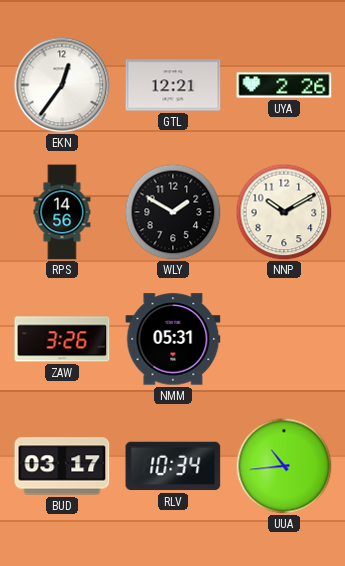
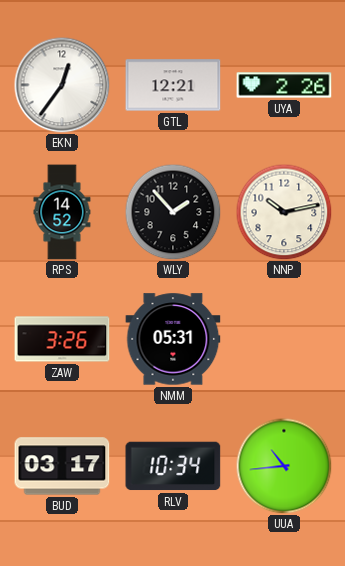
RPS: 14:56 -> 14:52
WLY: 1:50 -> 1:53
NNP: 10:10 -> 10:13
